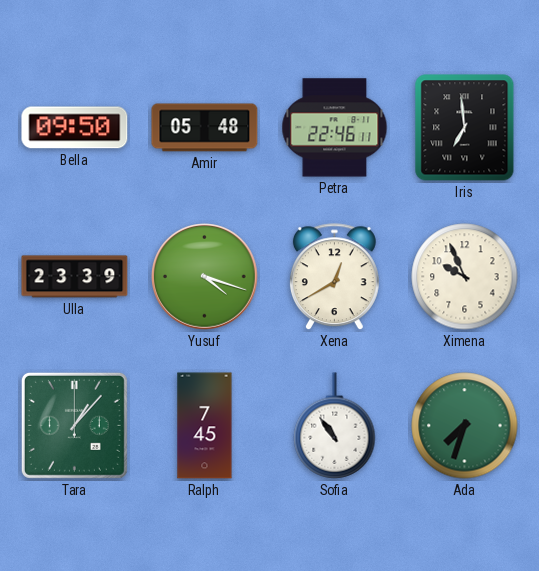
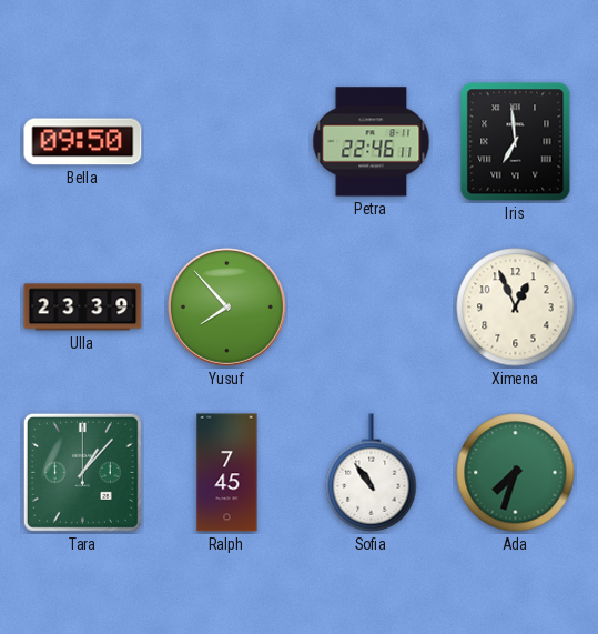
Amir: 05:48 -> none
Yusuf: 4:18 -> 7:53
Xena: 12:40 -> none
Ximena: 9:56 -> 12:56
